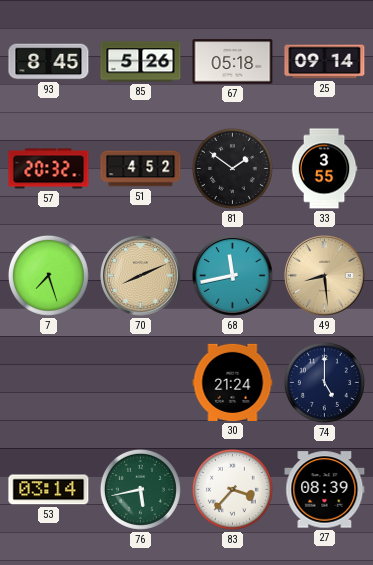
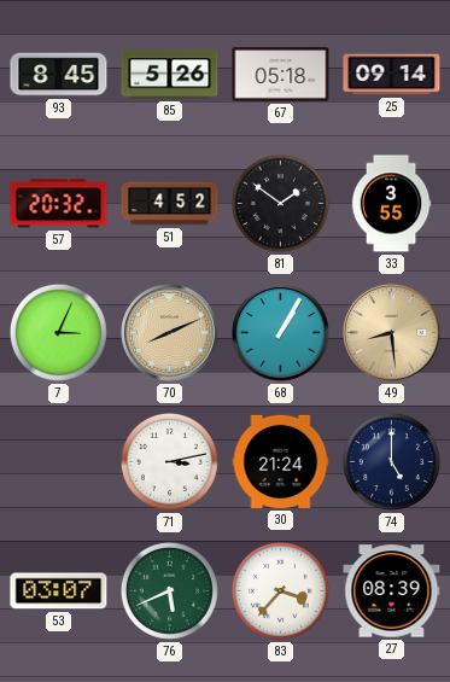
7: 7:27 -> 3:04
68: 11:43 -> 1:05
71: none -> 3:13
53: 03:14 -> 03:07
76: 5:43 -> 5:41
